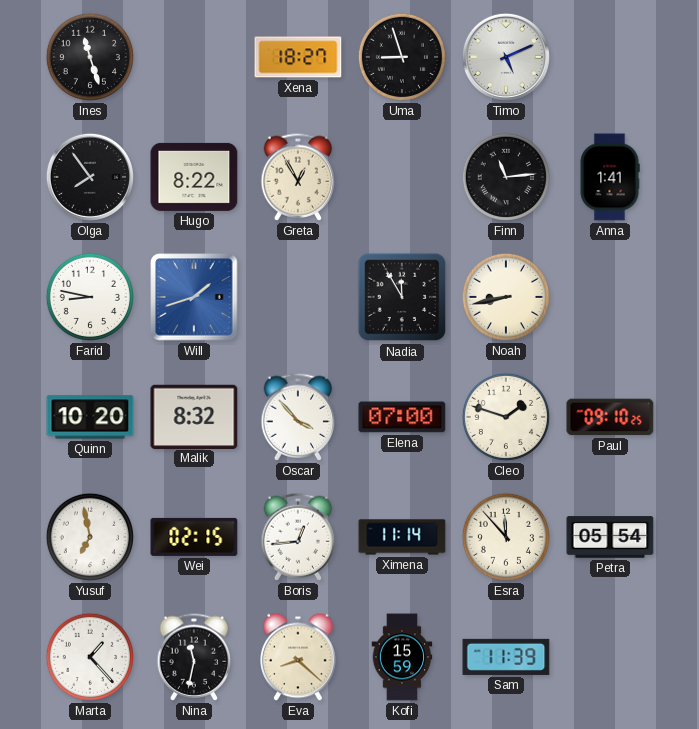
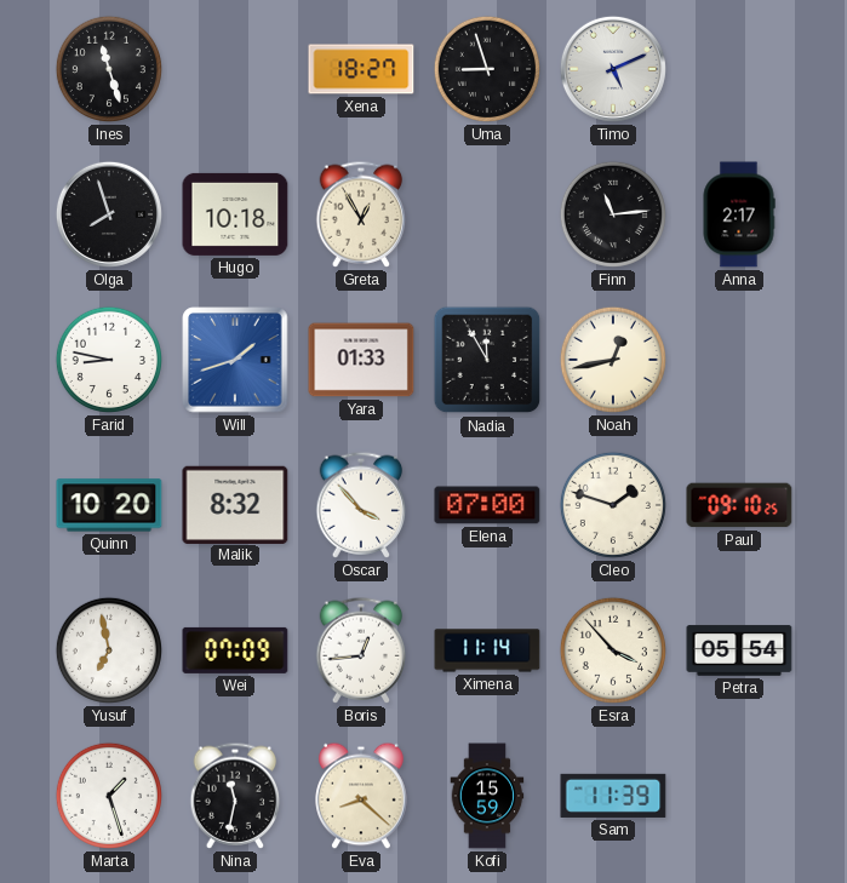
Olga: 7:54 -> 7:57
Hugo: 8:22 -> 10:18
Anna: 1:41 -> 2:17
Yara: none -> 01:33
Noah: 8:43 -> 12:43
Wei: 02:15 -> 07:09
Esra: 11:53 -> 3:53
Marta: 1:23 -> 1:27
